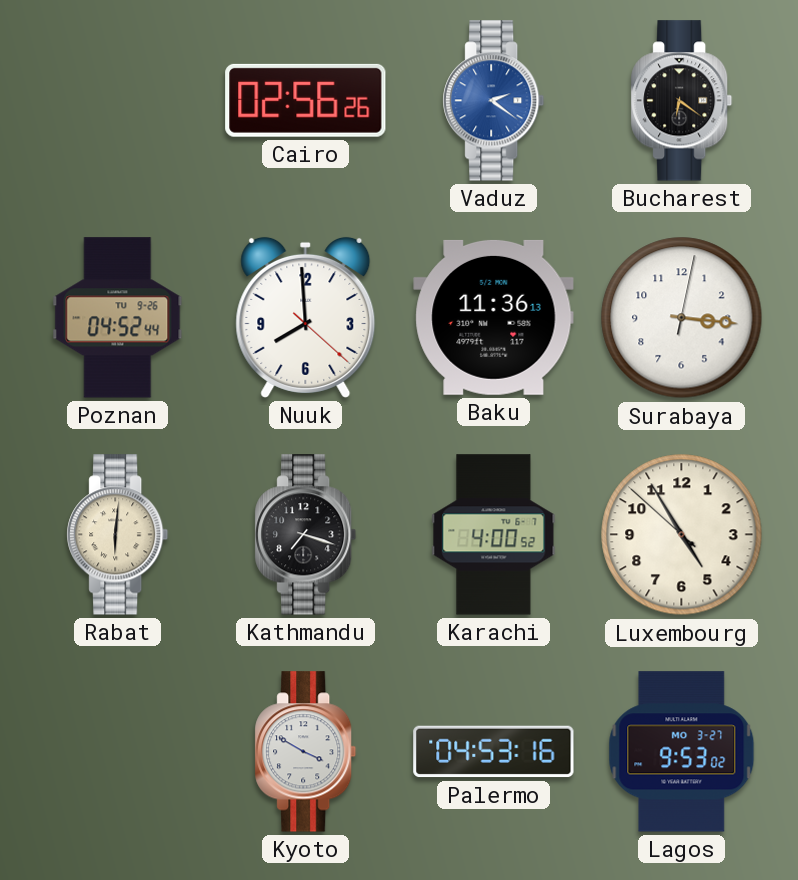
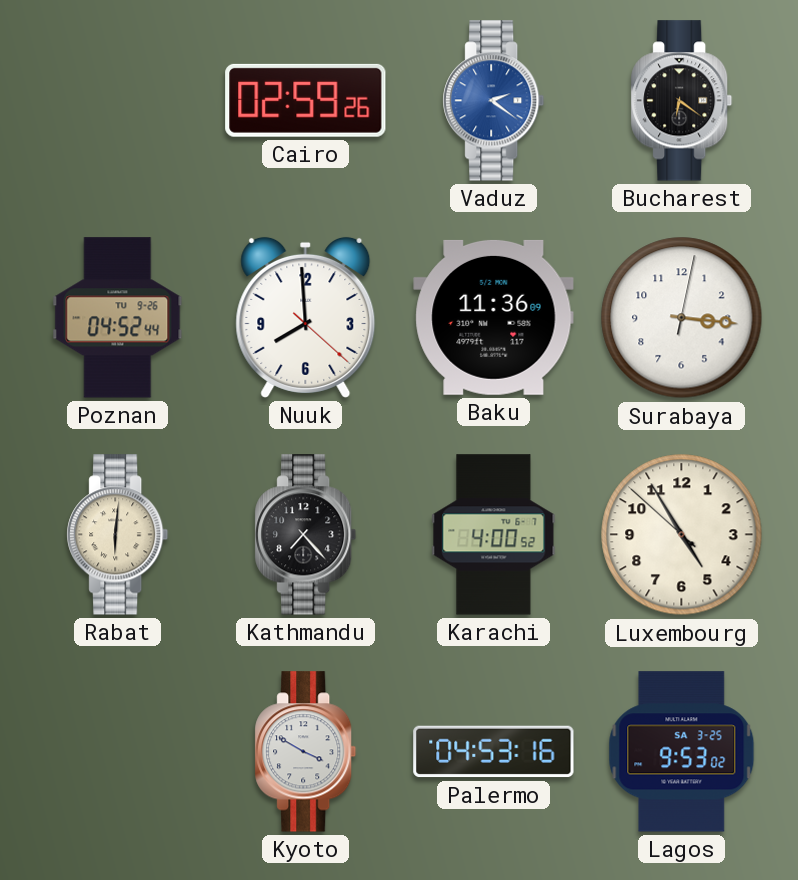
Cairo: 02:56 -> 02:59
Baku: 11:36:13 -> 11:36:09
Kathmandu: 7:18 -> 7:23
Lagos date: MO 3-27 -> SA 3-25
